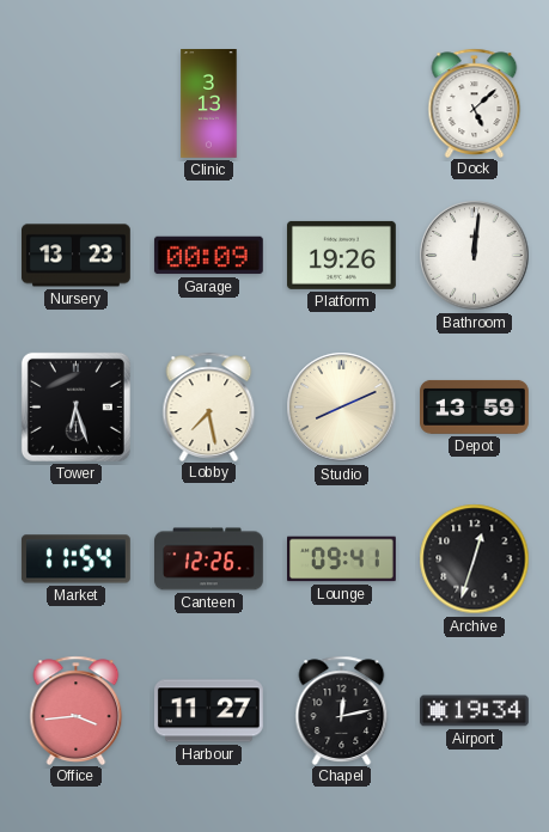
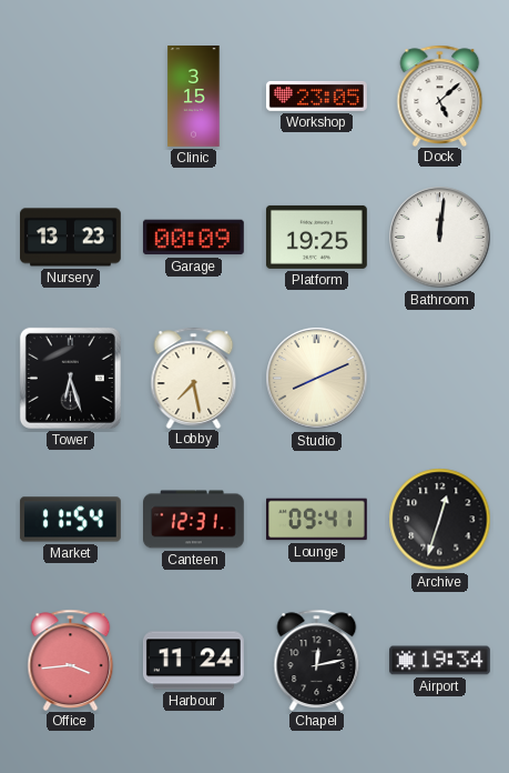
Clinic: 3:13 -> 3:15
Workshop: none -> 23:05
Platform: 19:26 -> 19:25
Depot: 13:59 -> none
Canteen: 12:26 -> 12:31
Harbour: 11:27 -> 11:24
